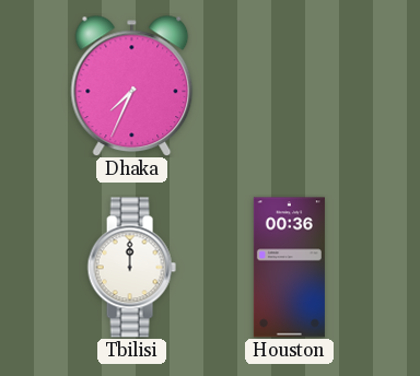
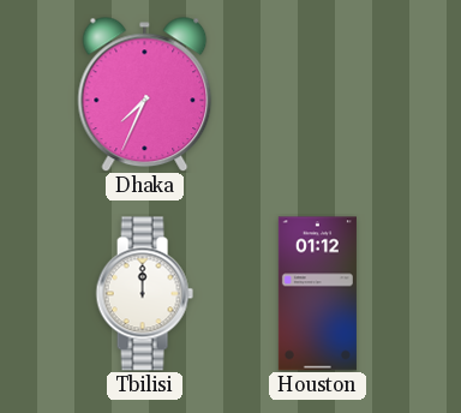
Houston: 00:36 -> 01:12
